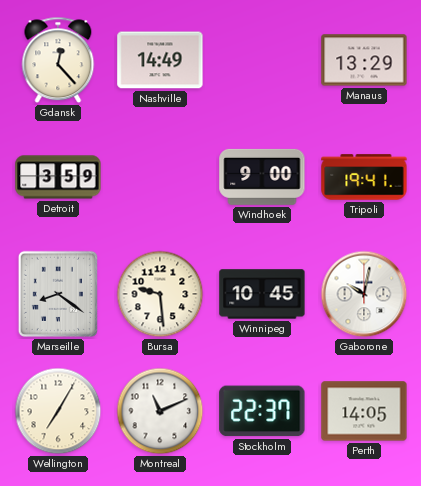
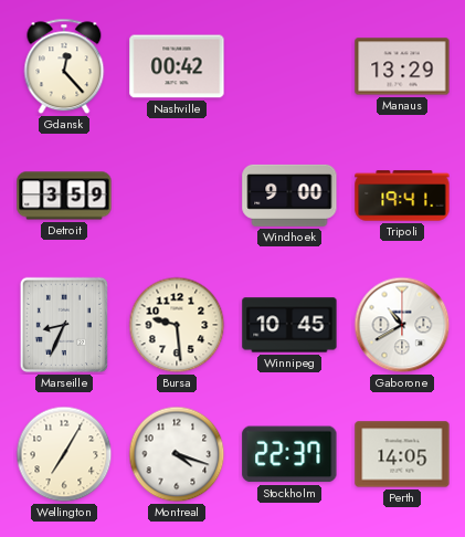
Nashville: 14:49 -> 00:42
Marseille: 8:21 -> 8:34
Gaborone: 10:02 -> 10:40
Montreal: 11:11 -> 4:18
